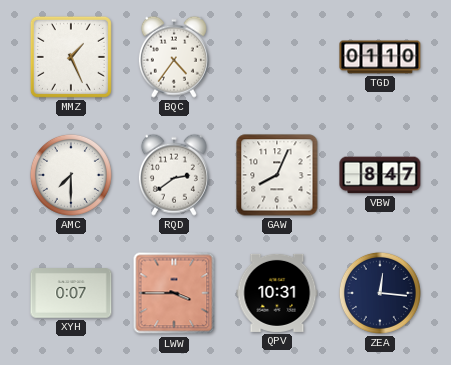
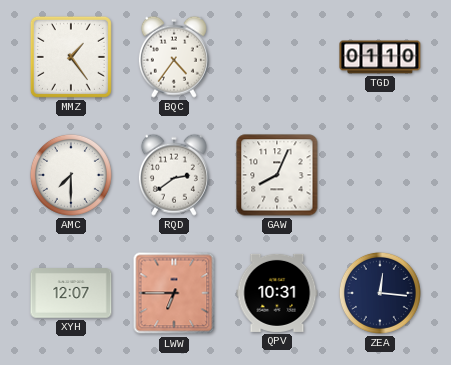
MMZ: 1:26 -> 1:24
VBW: 8:47 -> none
XYH: 0:07 -> 12:07
LWW: 3:45 -> 6:45
